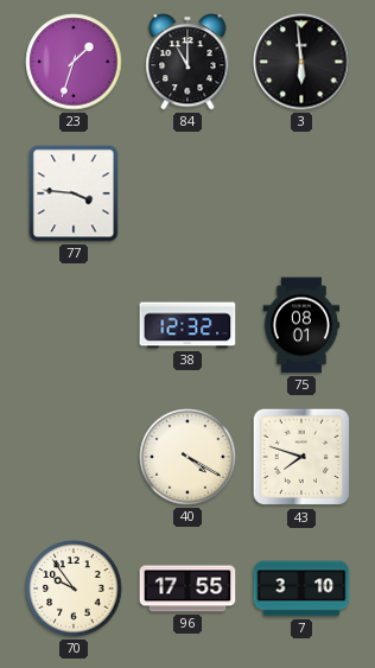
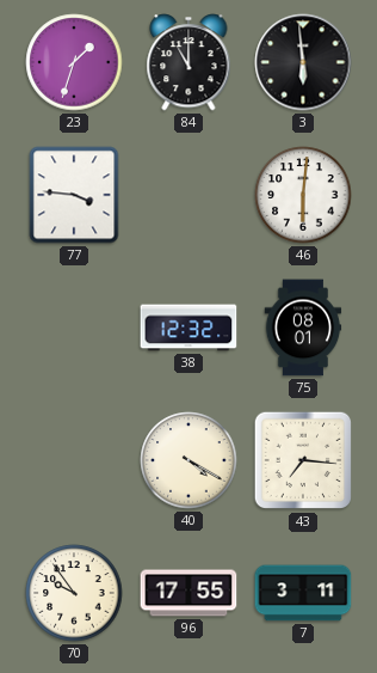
46: none -> 6:01
43: 7:48 -> 7:16
7: 3:10 -> 3:11
